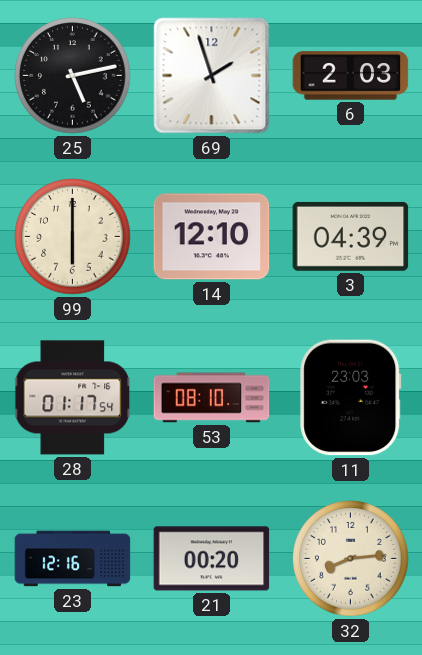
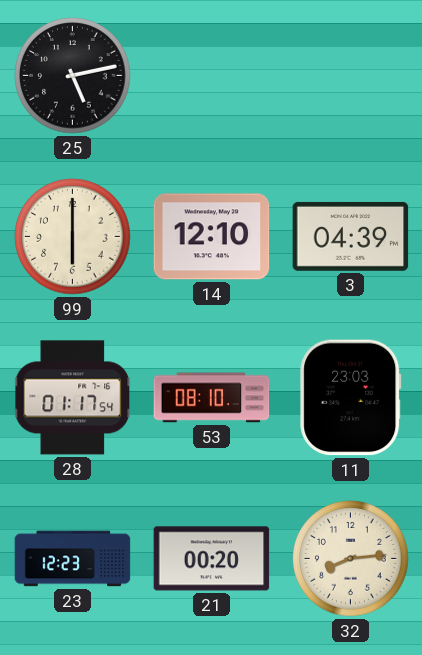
69: 1:57 -> none
6: 2:03 -> none
23: 12:16 -> 12:23
